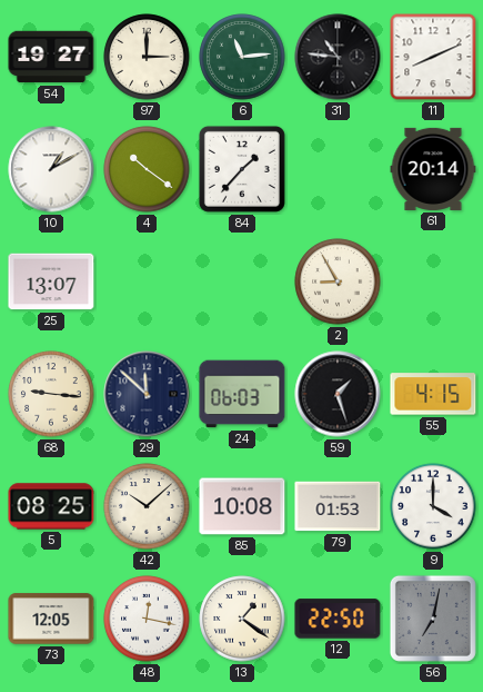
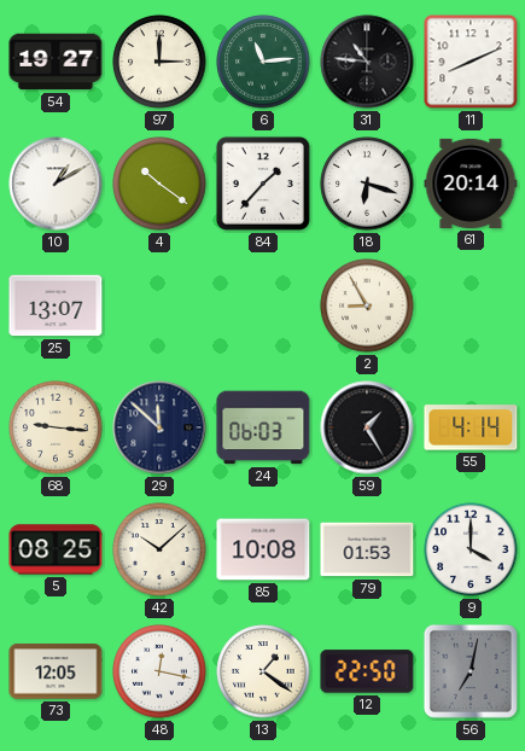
18: none -> 6:18
59: 1:27 -> 1:25
55: 4:15 -> 4:14
